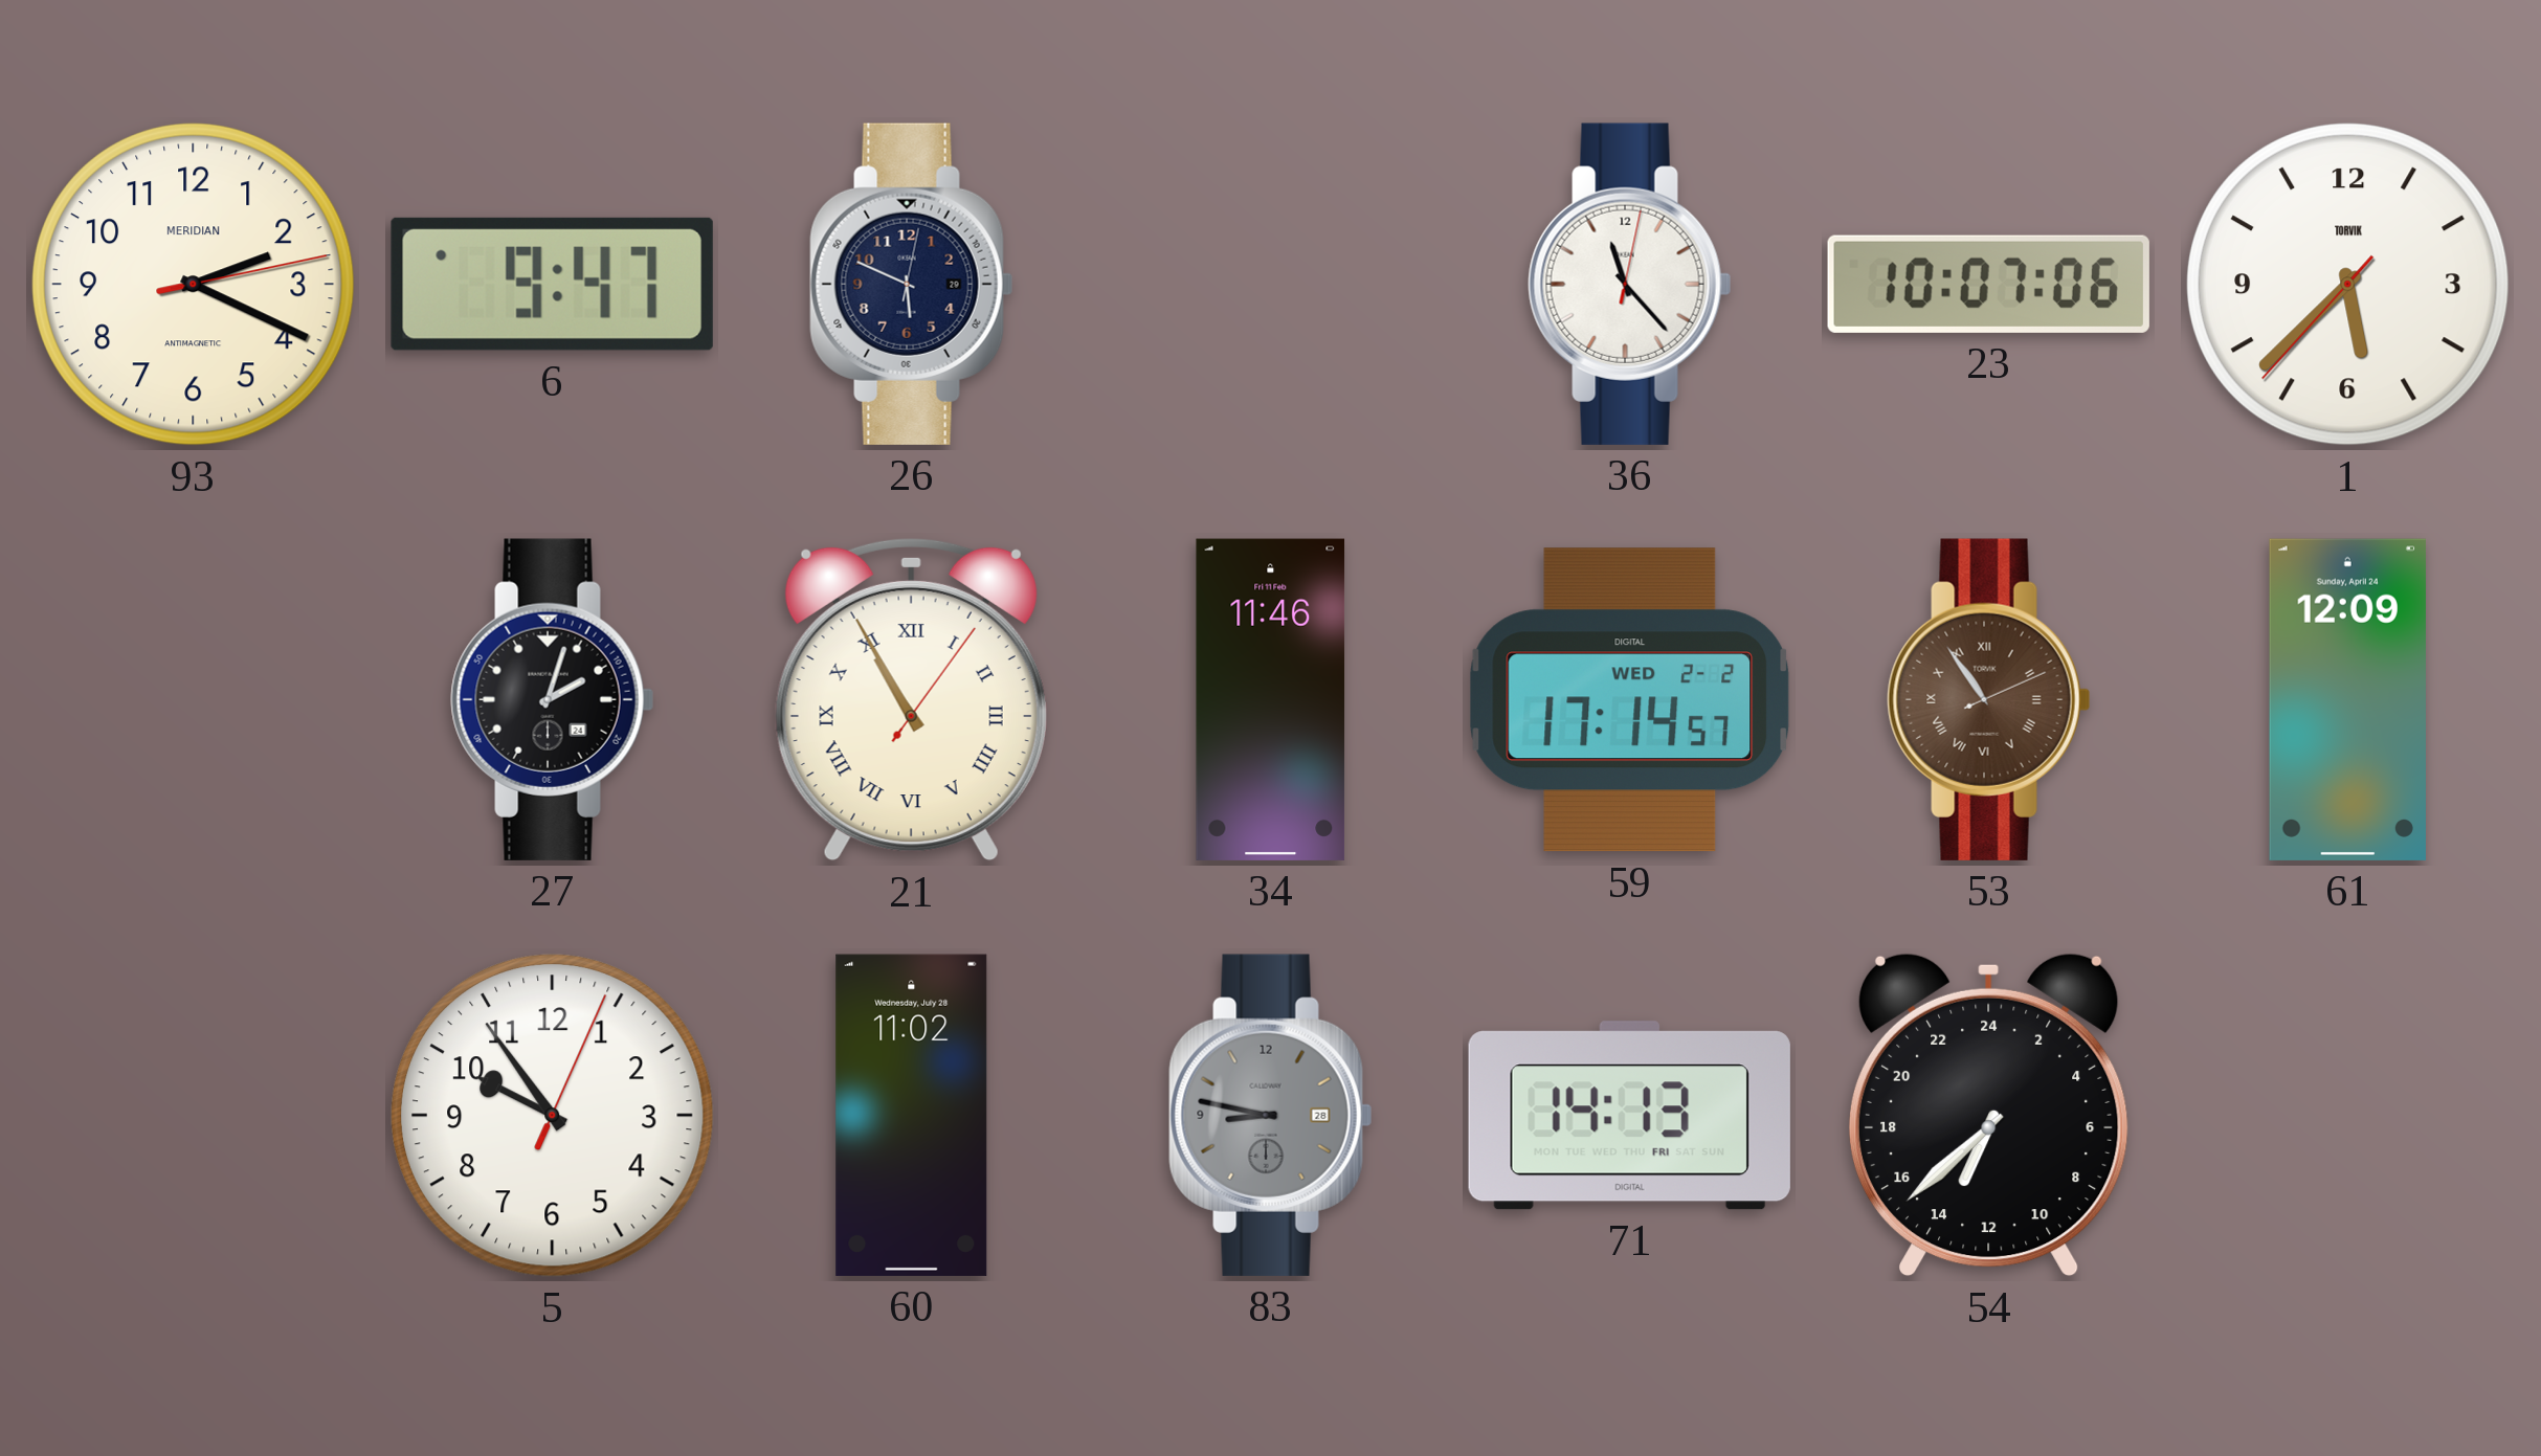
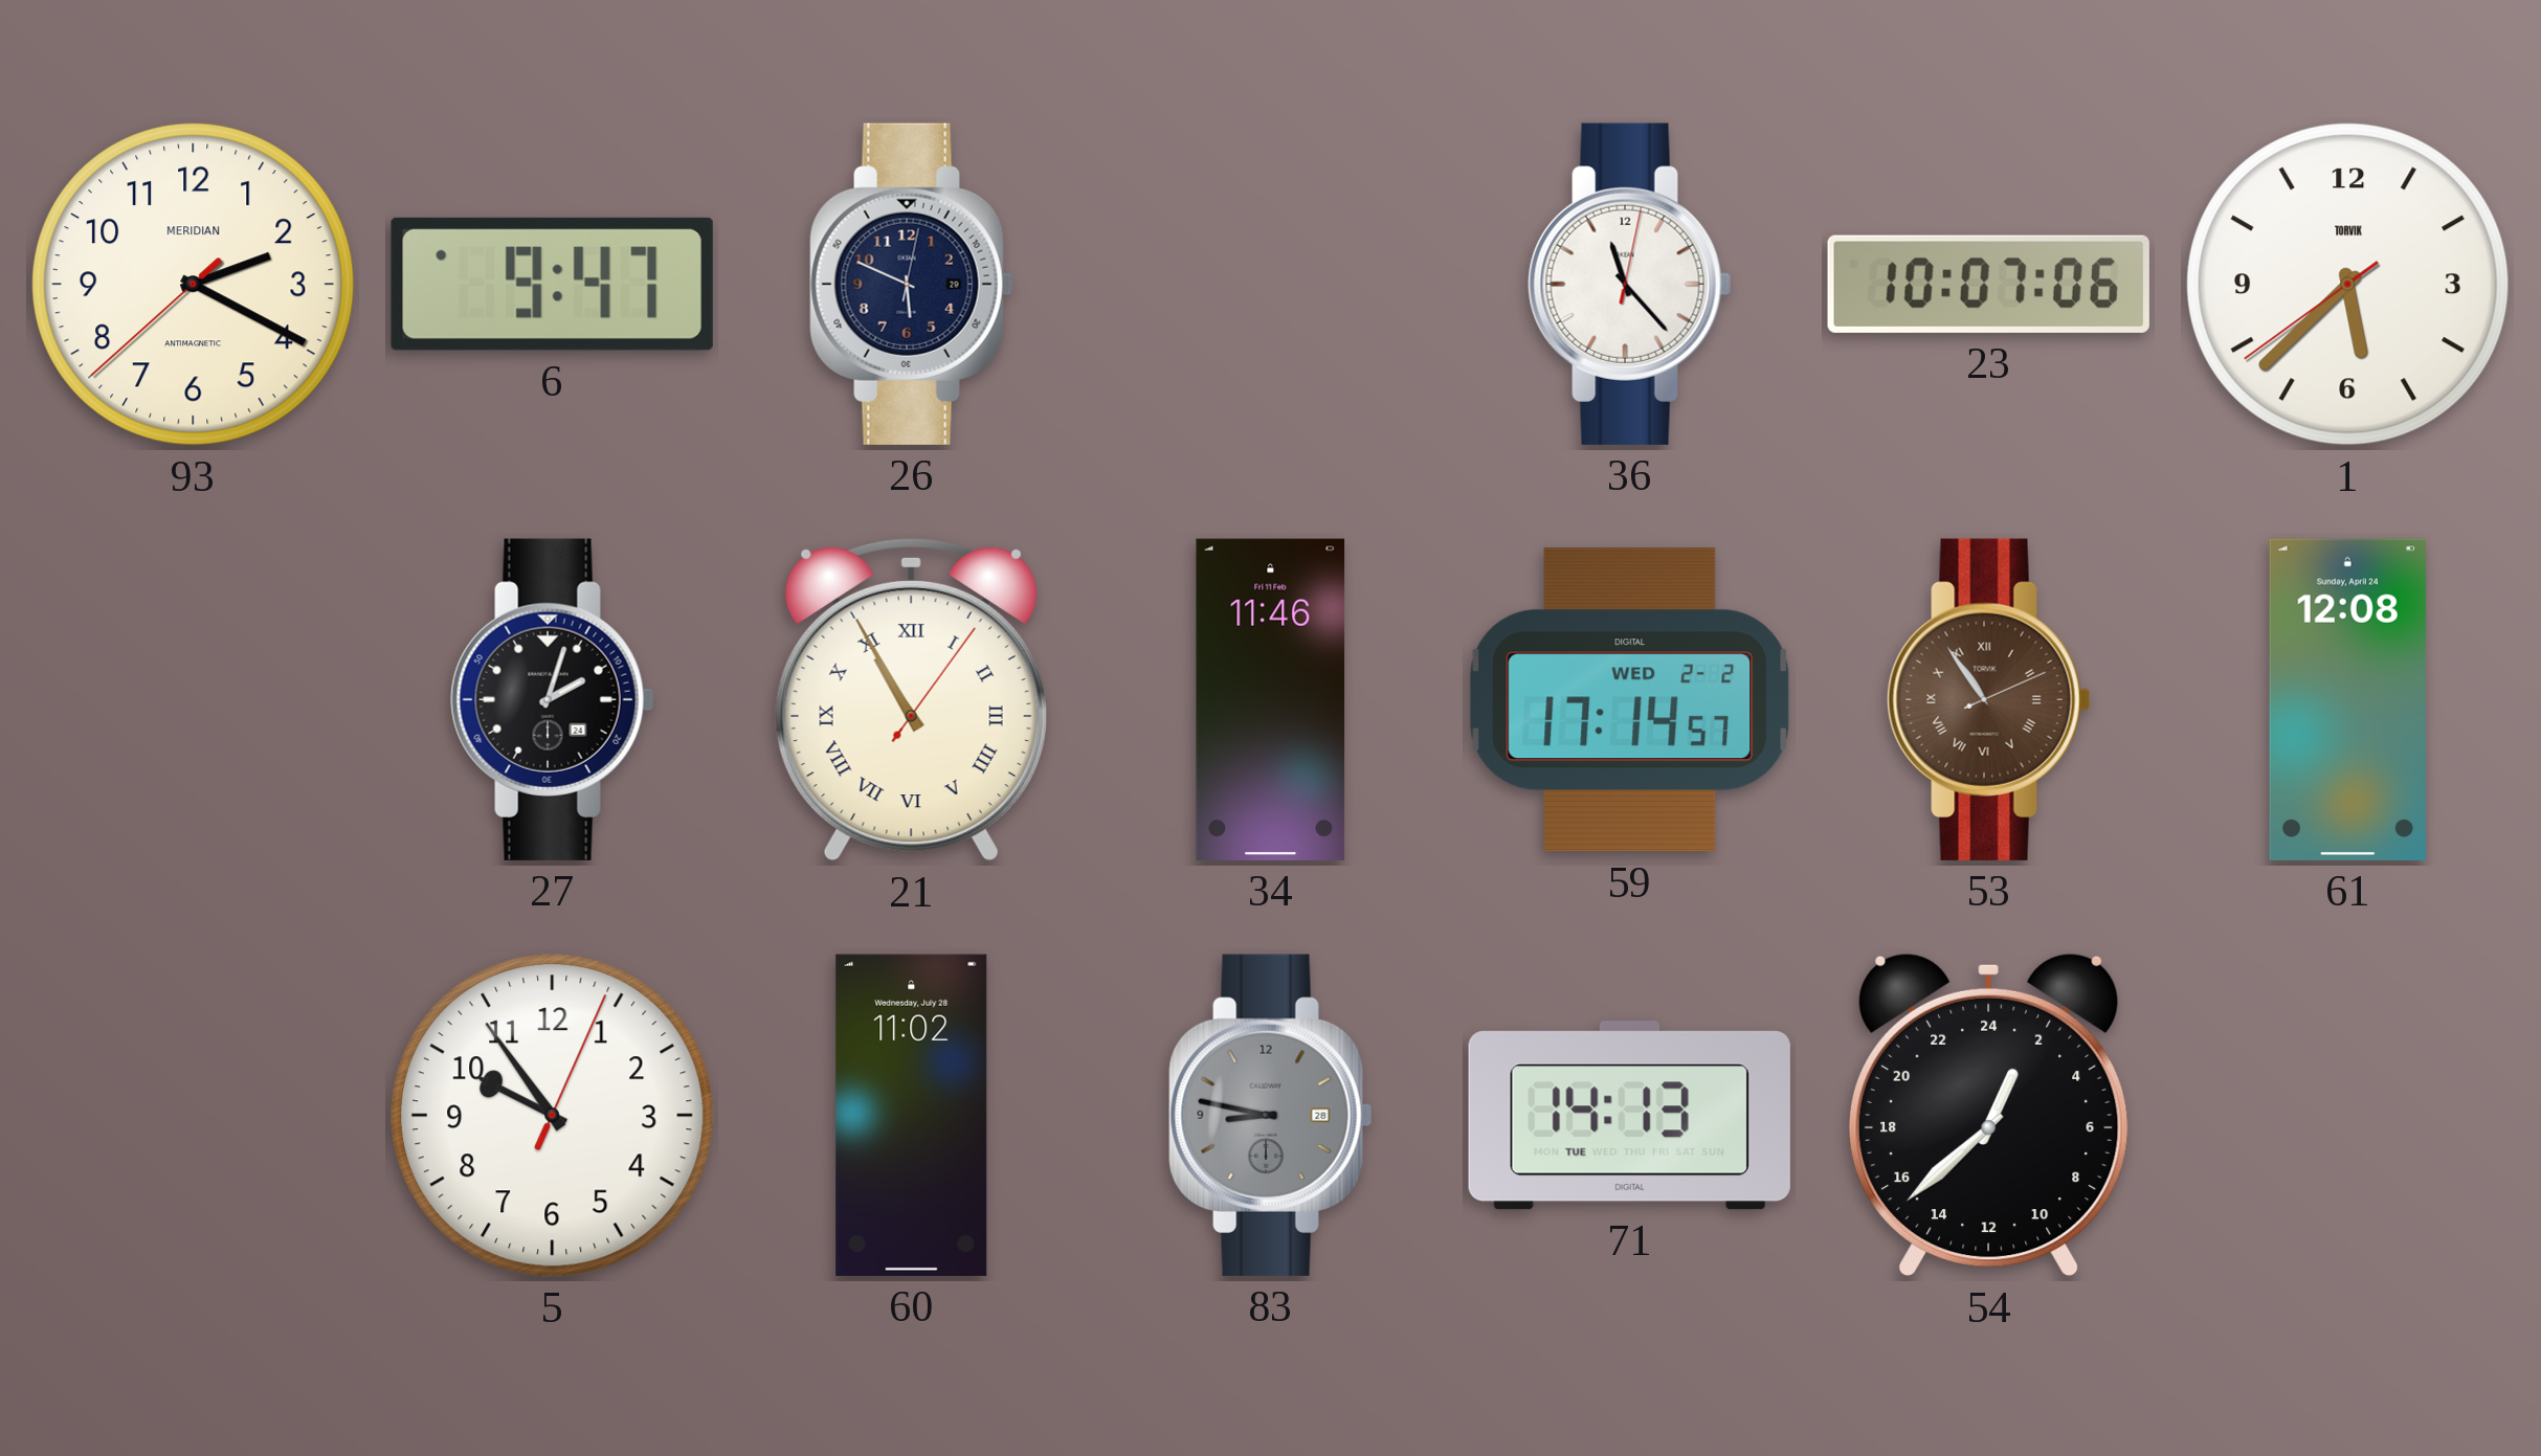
93: 2:19:13 -> 2:19:38
1: 5:37:37 -> 5:37:39
61: 12:09 -> 12:08
71 date: FRI -> TUE
54: 13:38 -> 1:38
